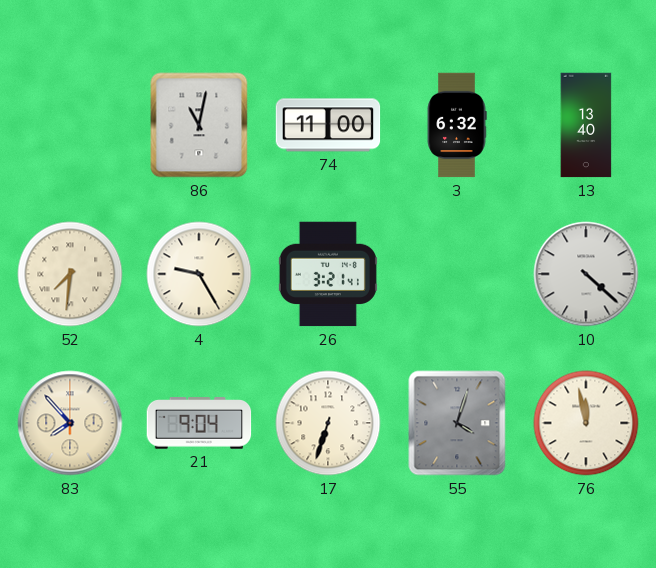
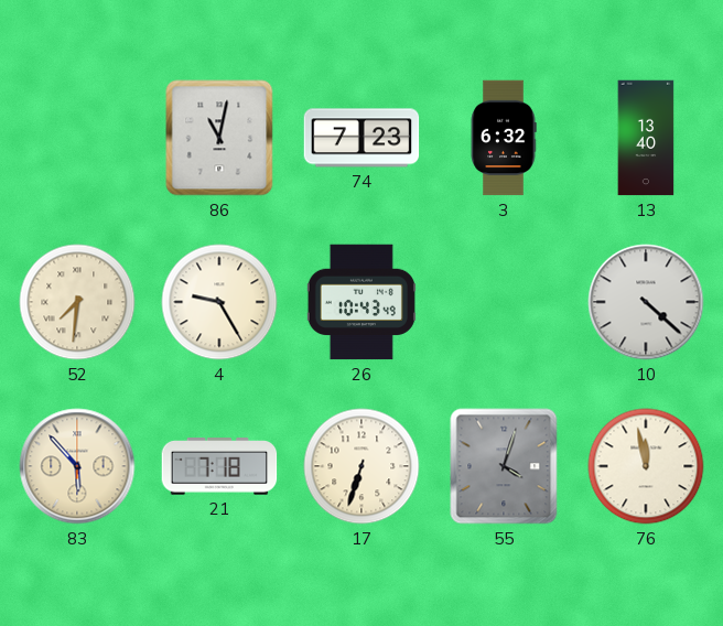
74: 11:00 -> 7:23
26: 3:21 -> 10:43
83: 7:53 -> 5:53
21: 9:04 -> 7:18
